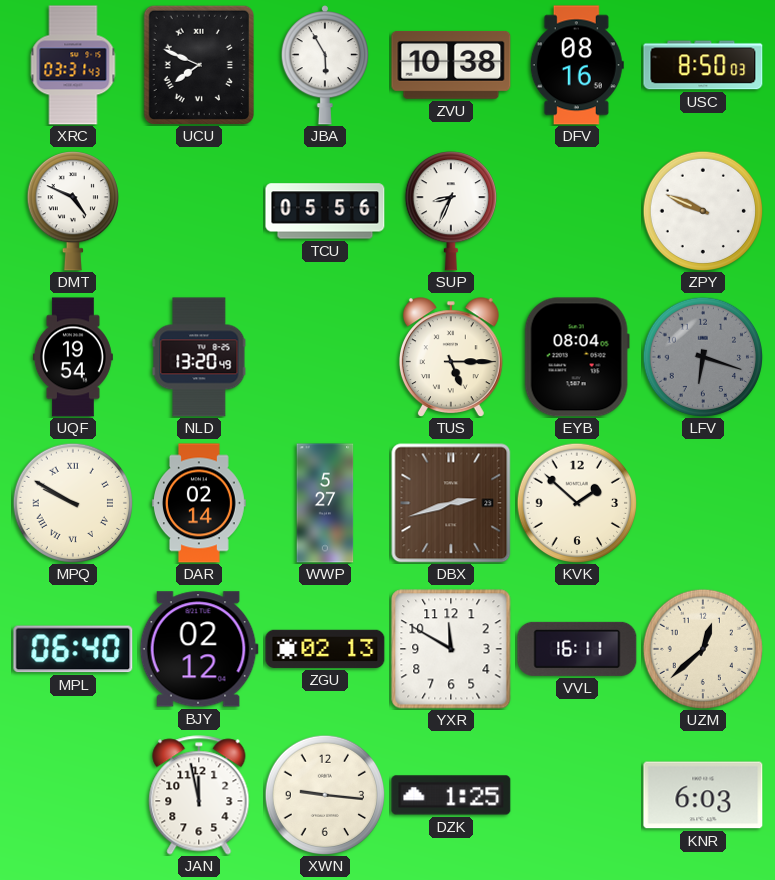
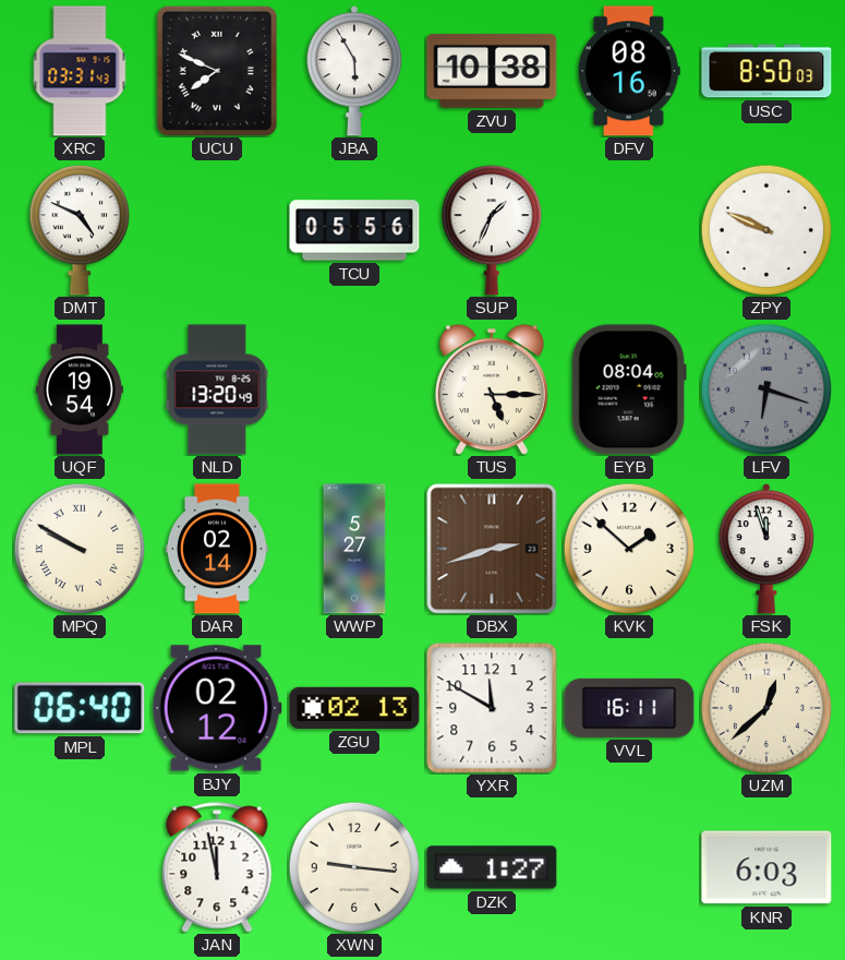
SUP: 8:34 -> 1:34
FSK: none -> 11:57
DZK: 1:25 -> 1:27
